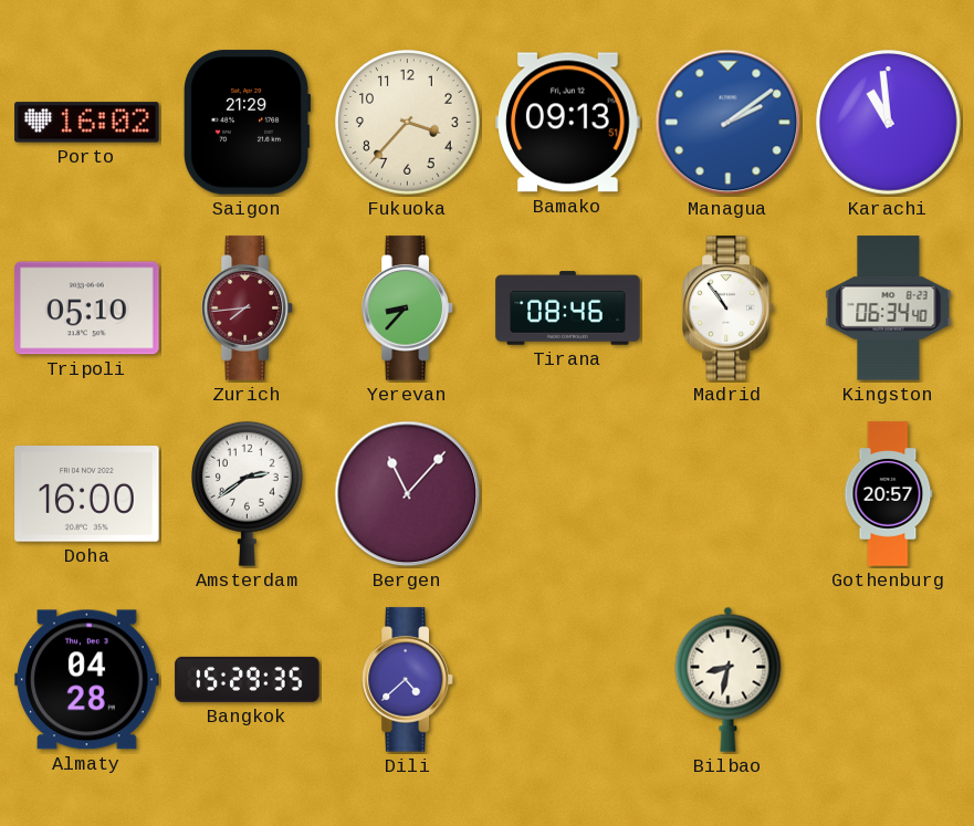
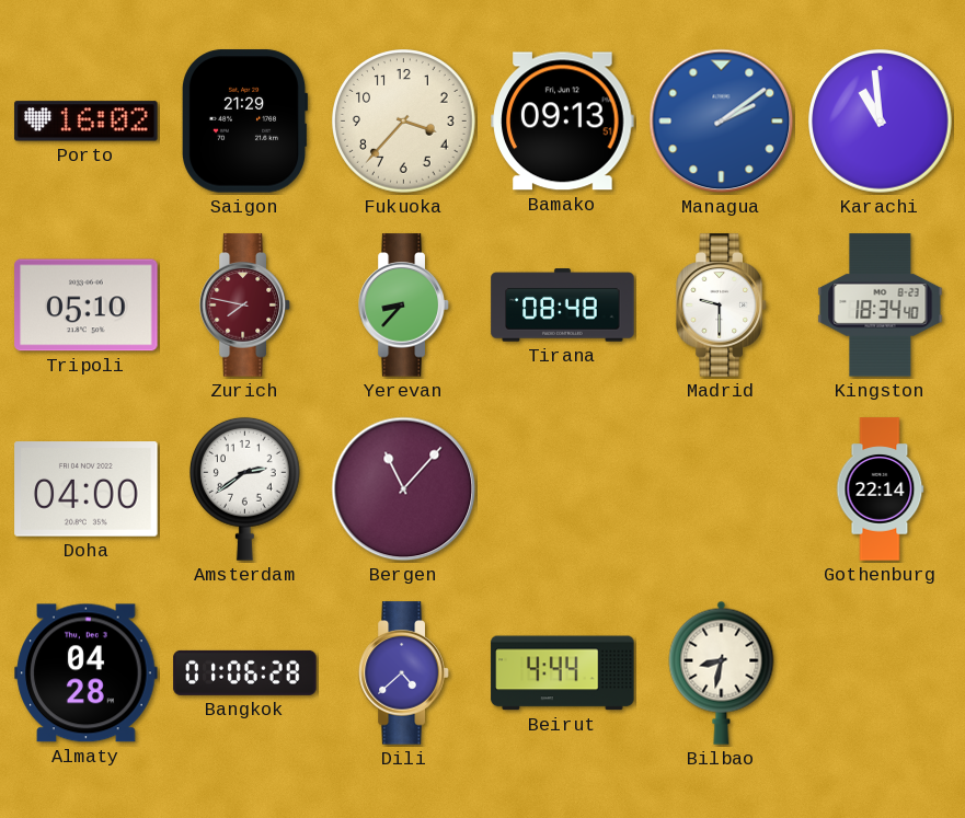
Zurich: 7:44 -> 7:47
Tirana: 08:46 -> 08:48
Madrid: 10:54 -> 9:30
Kingston: 06:34 -> 18:34
Doha: 16:00 -> 04:00
Gothenburg: 20:57 -> 22:14
Bangkok: 15:29 -> 01:06
Beirut: none -> 4:44
